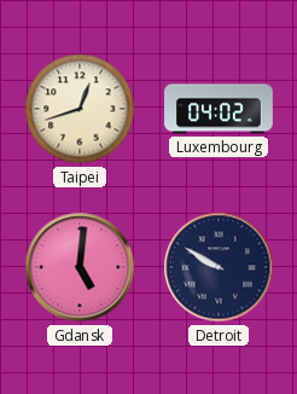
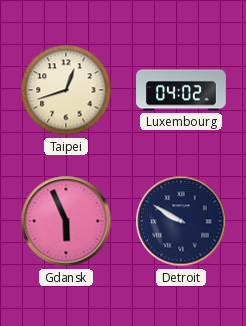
Gdansk: 5:01 -> 5:56
